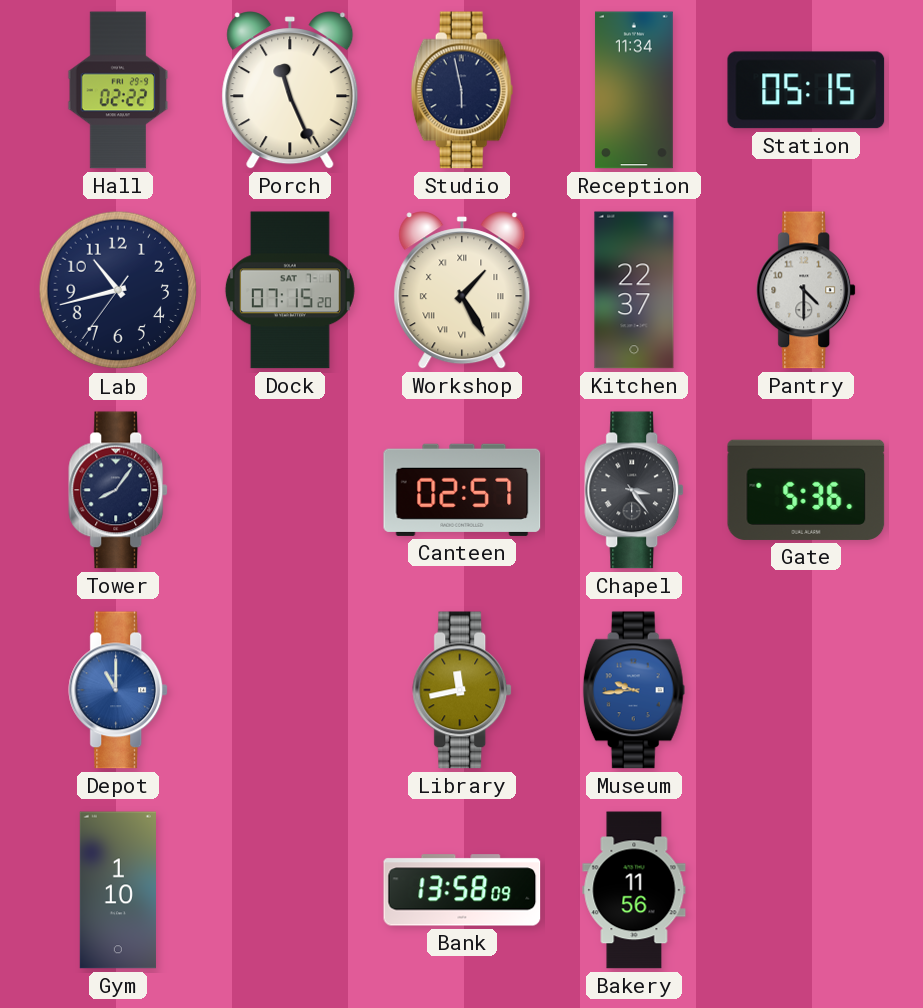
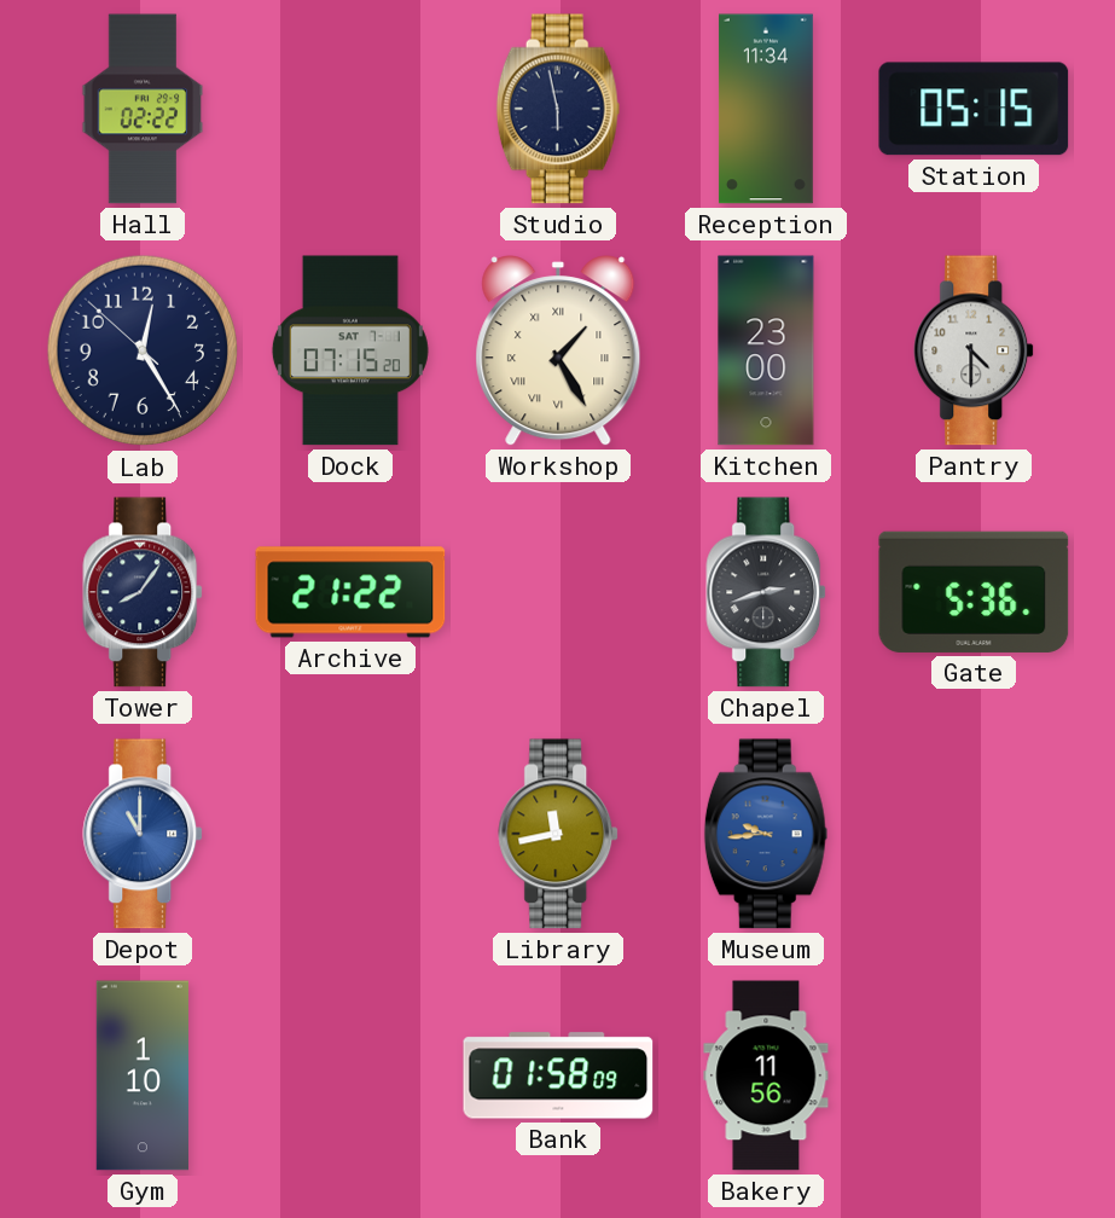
Porch: 11:26 -> none
Lab: 10:42 -> 12:24
Kitchen: 22:37 -> 23:00
Archive: none -> 21:22
Canteen: 02:57 -> none
Chapel: 3:24 -> 2:42
Bank: 13:58 -> 01:58
